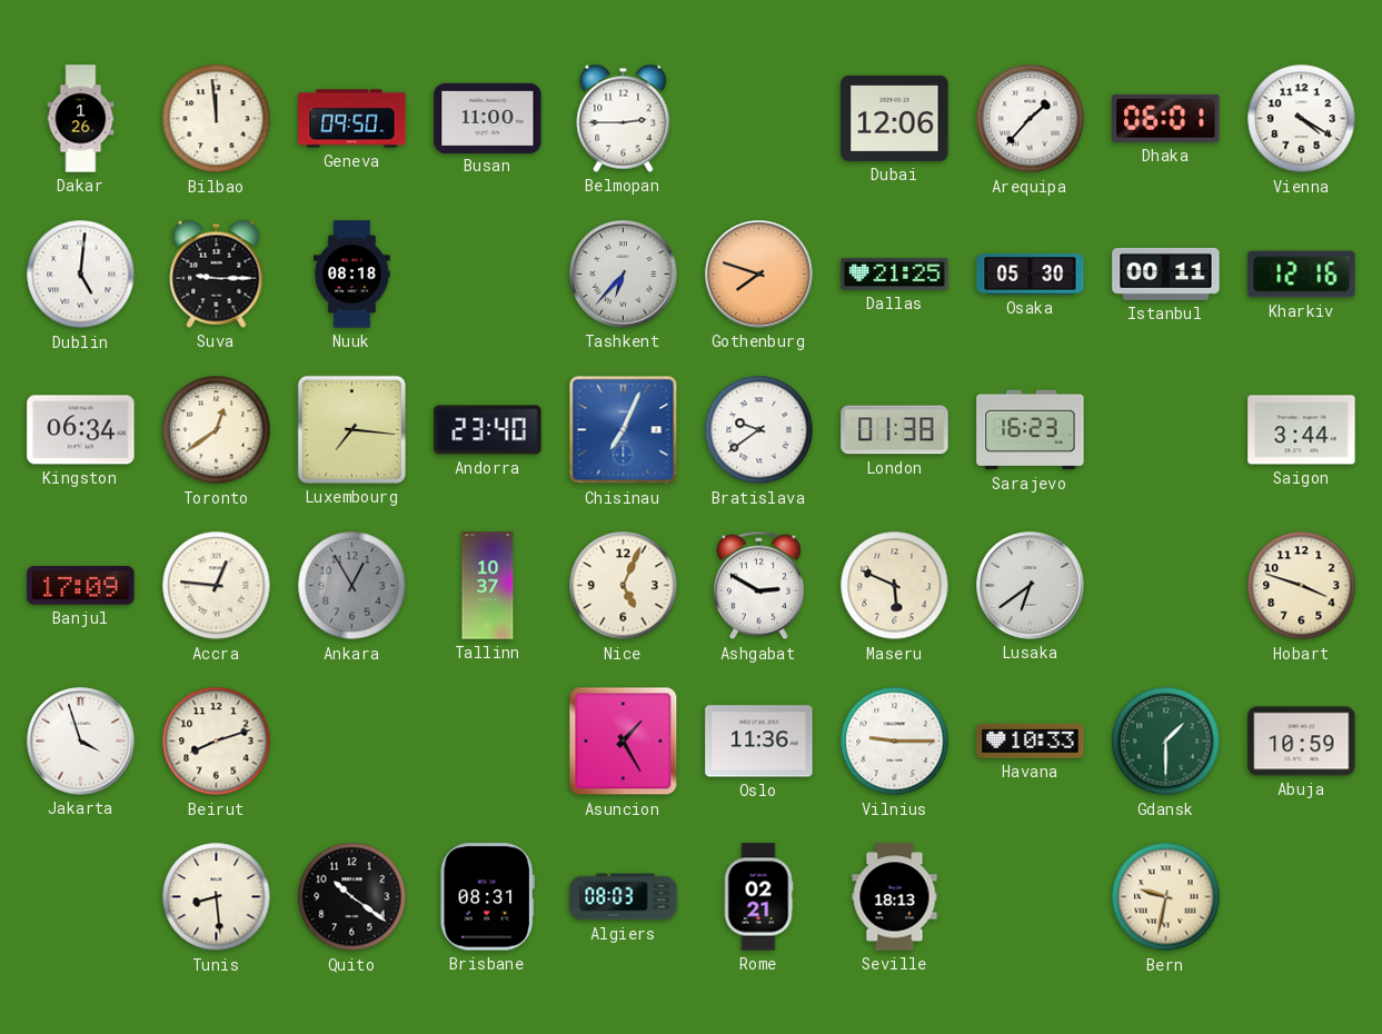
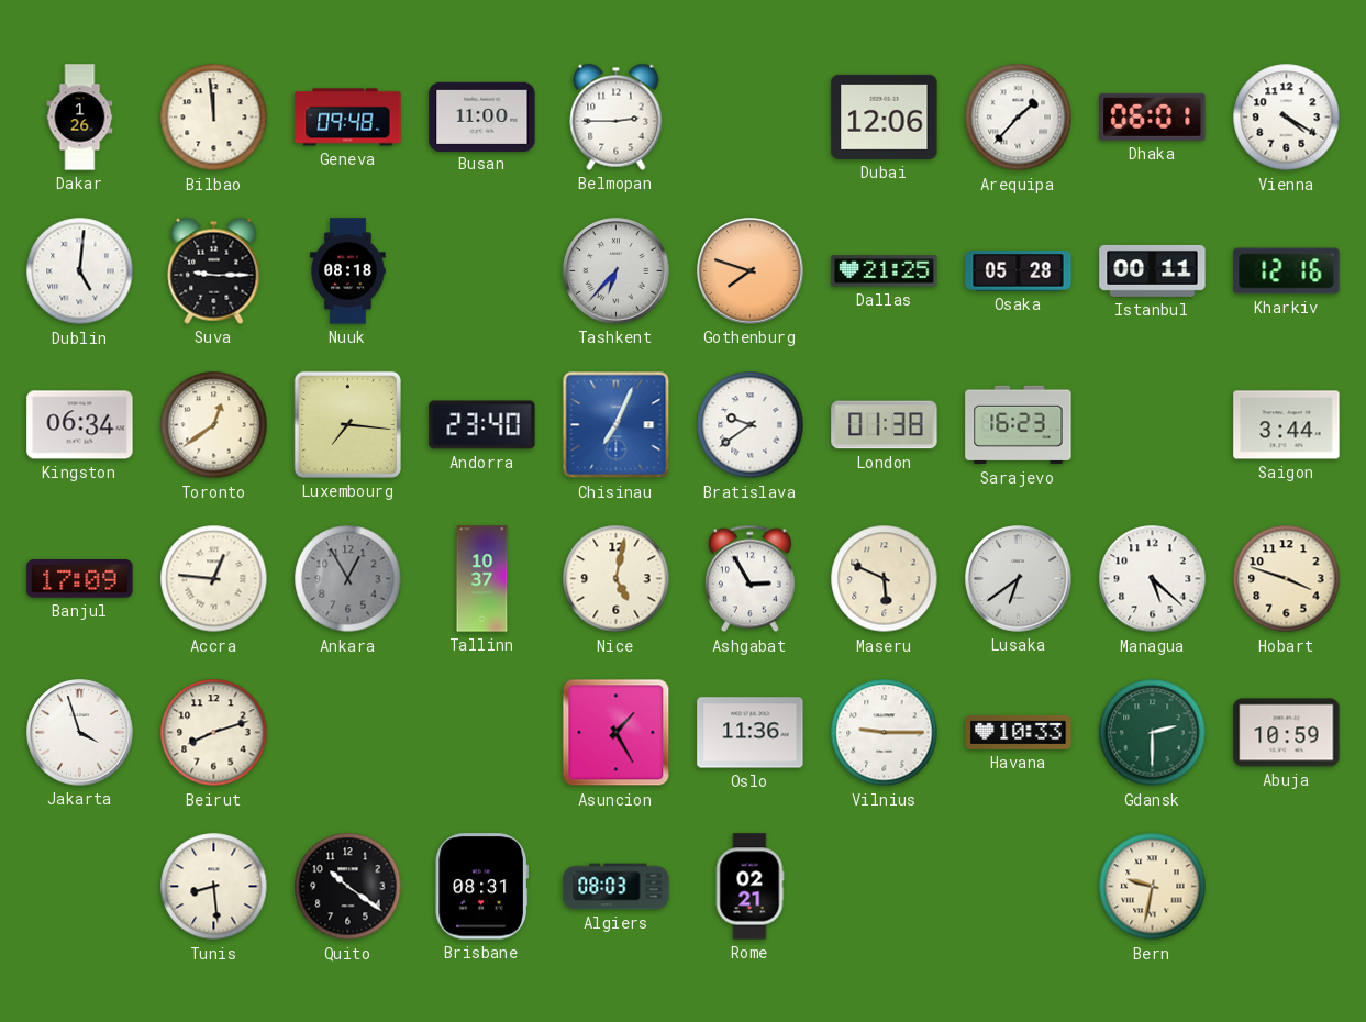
Geneva: 09:50 -> 09:48
Osaka: 05:30 -> 05:28
Nice: 5:04 -> 5:02
Ashgabat: 2:50 -> 2:55
Managua: none -> 5:22
Gdansk: 1:30 -> 2:30
Seville: 18:13 -> none
